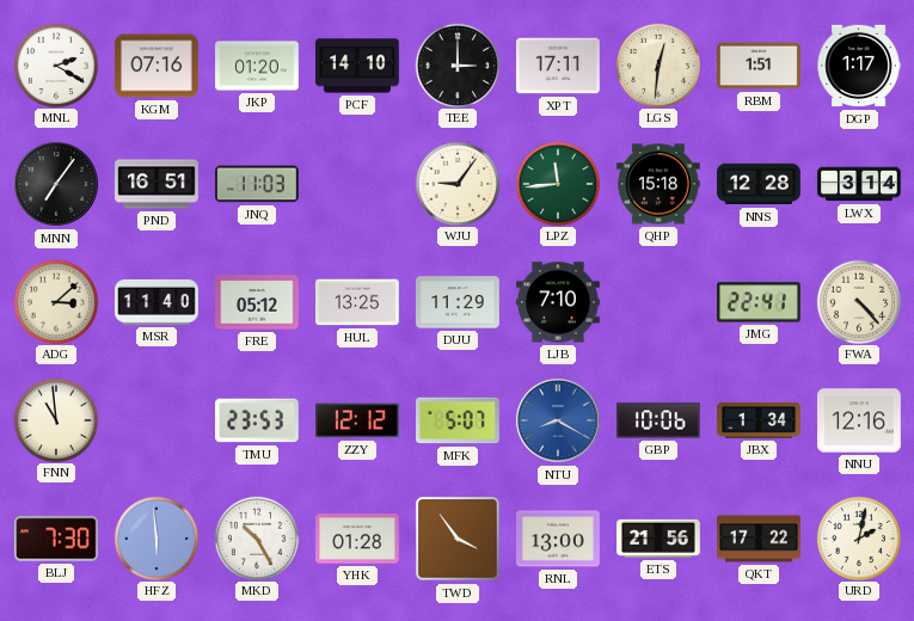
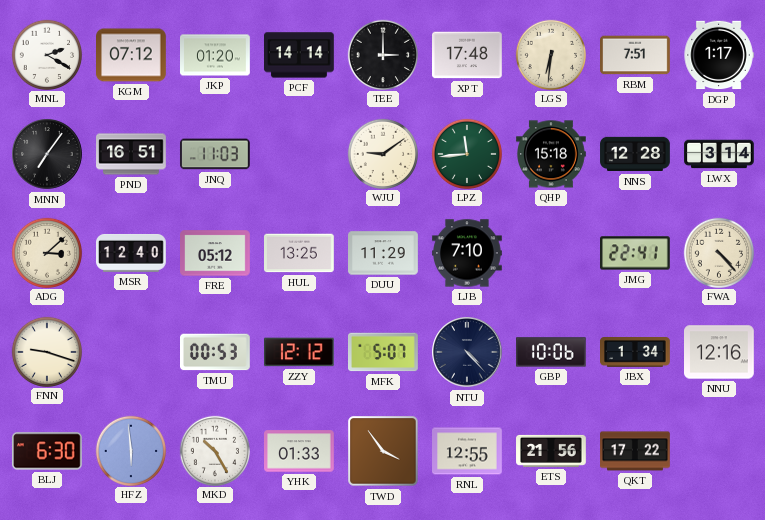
KGM: 07:16 -> 07:12
PCF: 14:10 -> 14:14
XPT: 17:11 -> 17:48
LGS: 12:31 -> 6:31
RBM: 1:51 -> 7:51
WJU: 9:06 -> 9:09
MSR: 11:40 -> 12:40
FNN: 10:59 -> 9:18
TMU: 23:53 -> 00:53
NTU: 8:20 -> 4:23
NTU dial: blue -> navy
BLJ: 7:30 -> 6:30
YHK: 01:28 -> 01:33
RNL: 13:00 -> 12:55
URD: 2:02 -> none
